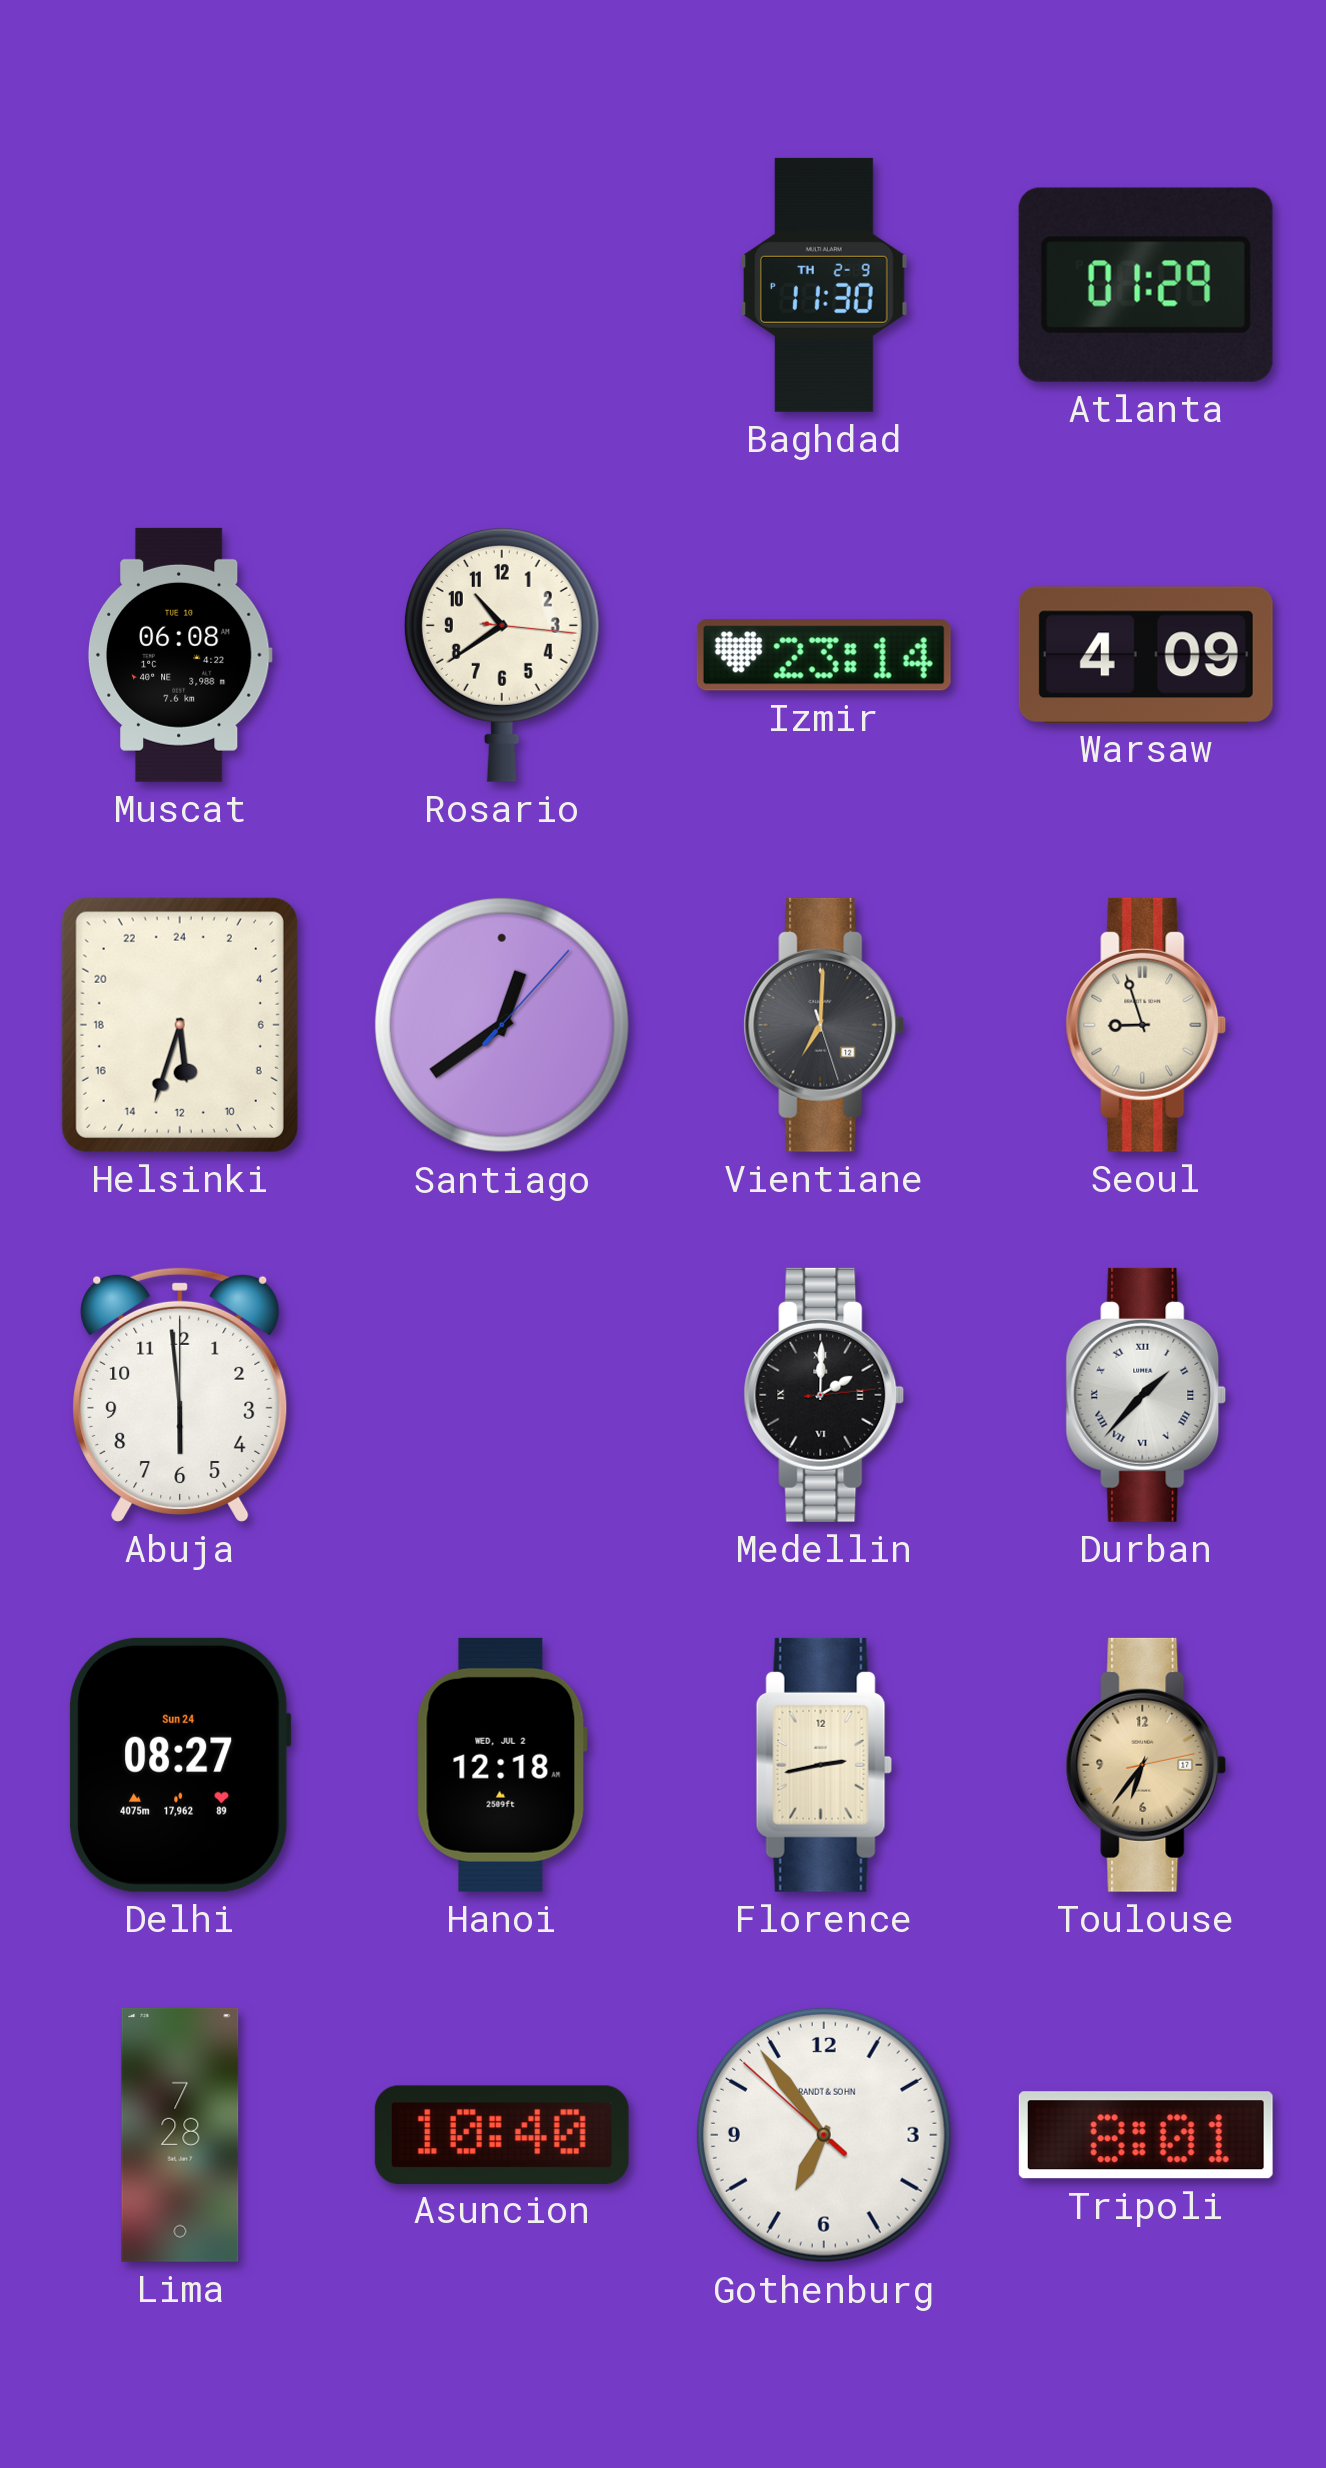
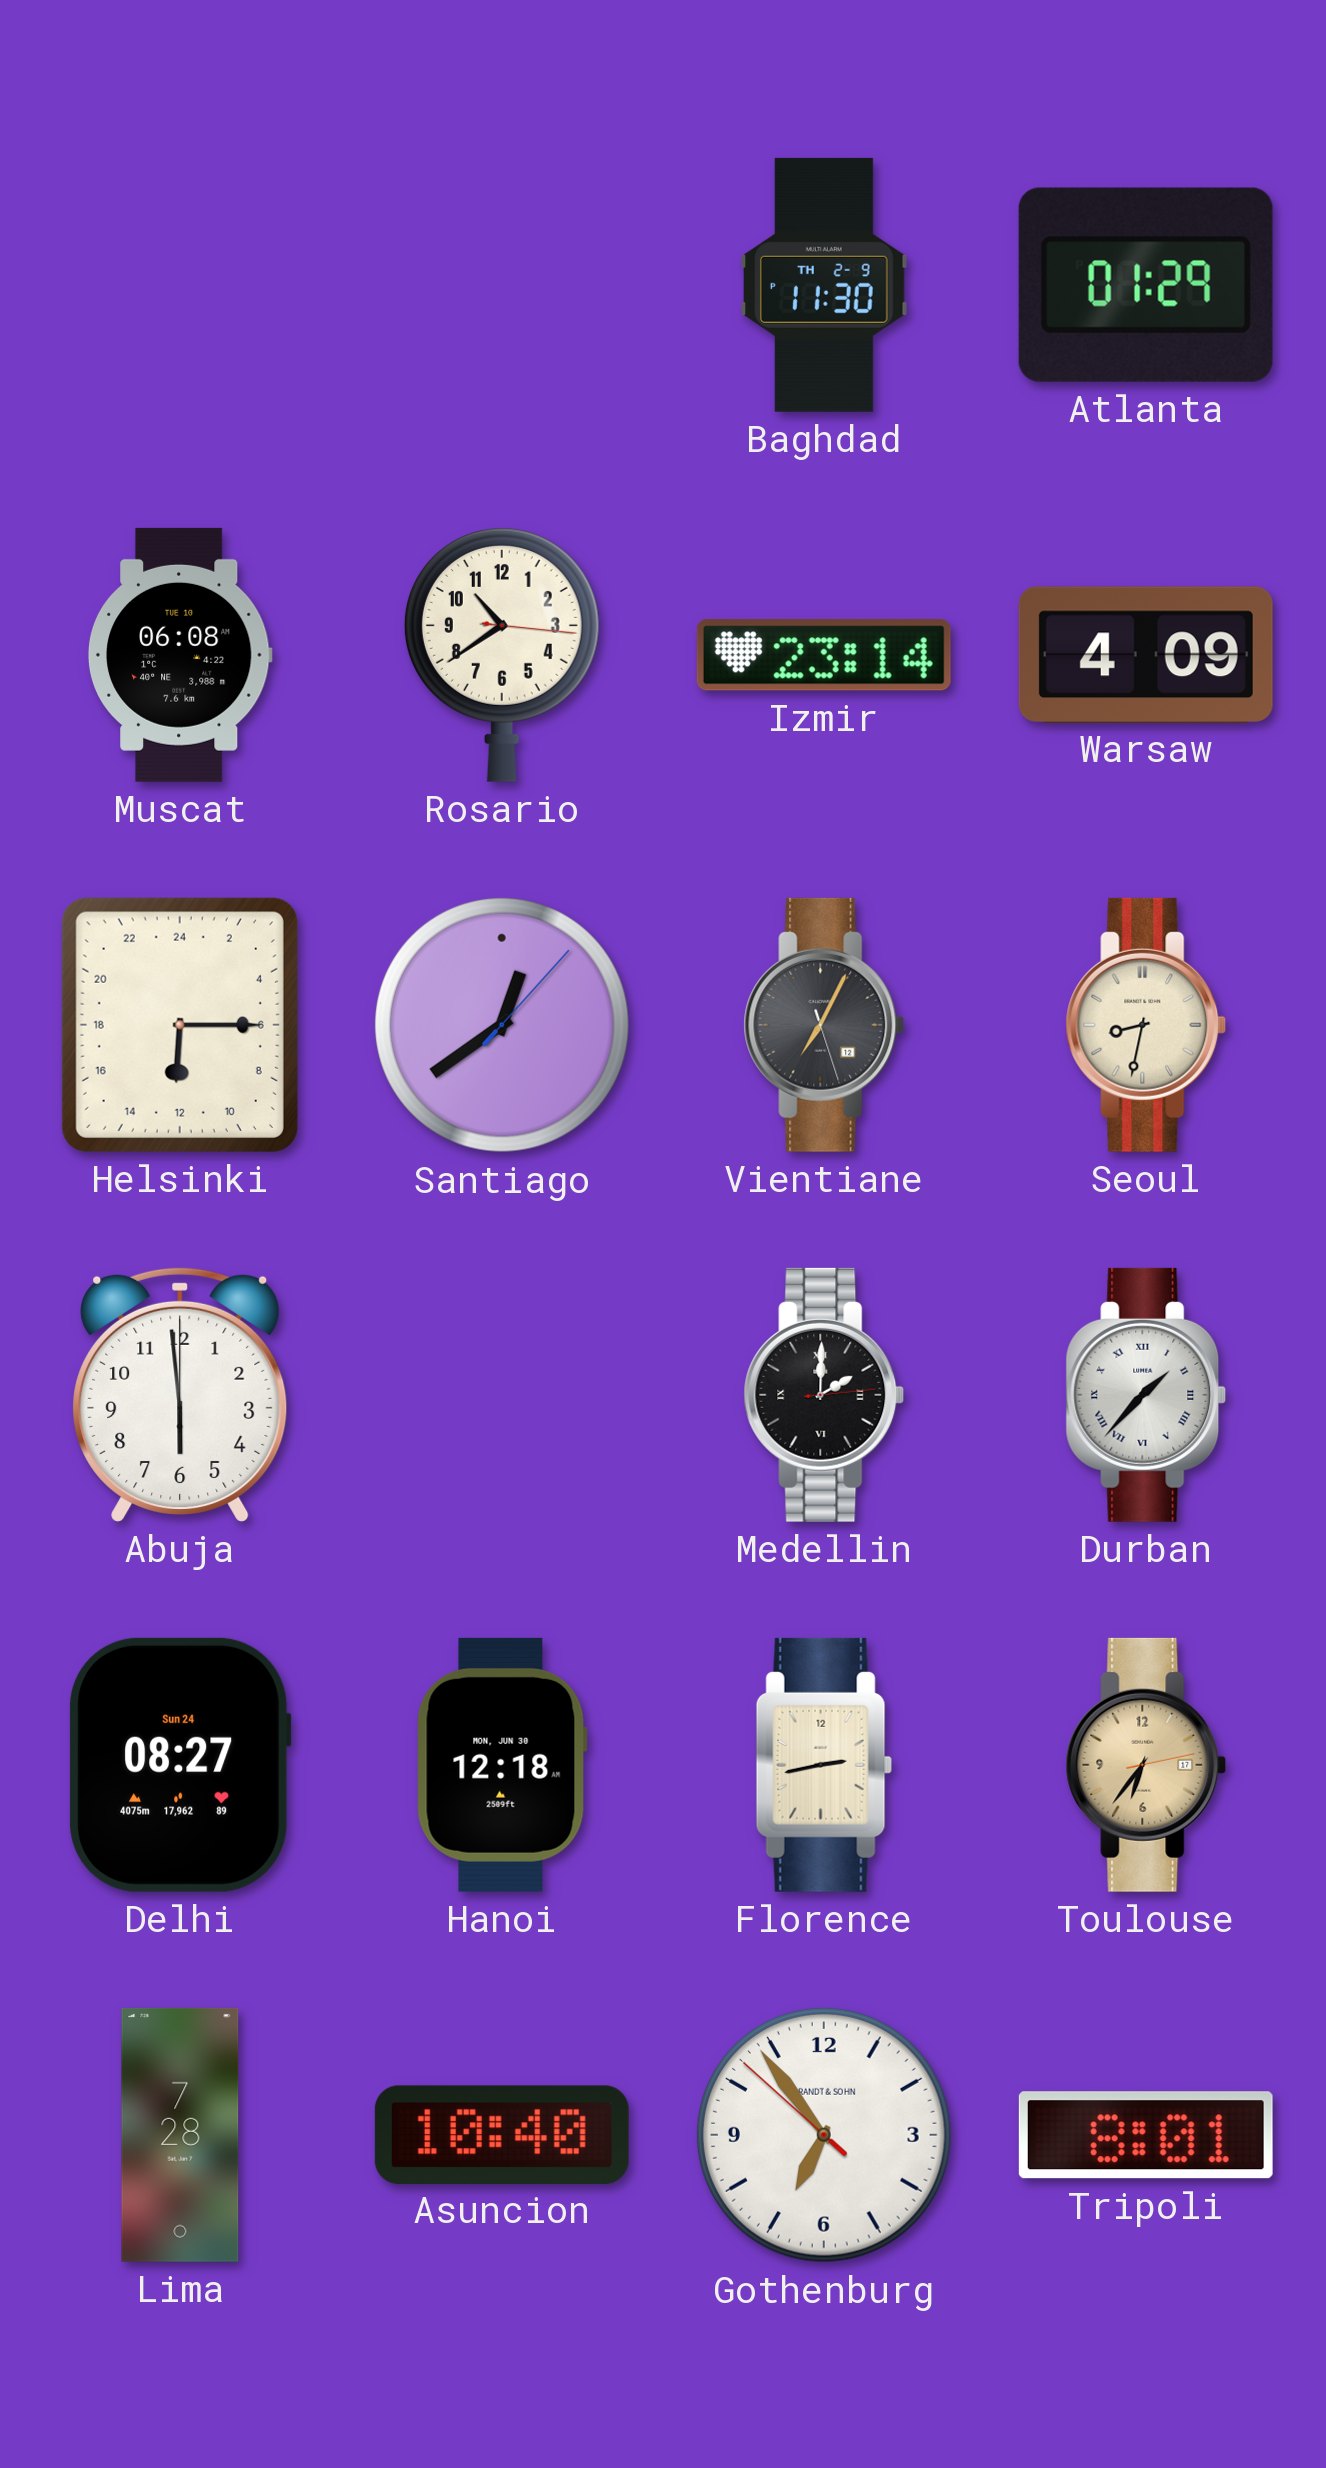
Helsinki: 11:33 -> 12:15
Vientiane: 7:00 -> 7:04
Seoul: 8:57 -> 8:32
Hanoi date: WED, JUL 2 -> MON, JUN 30
